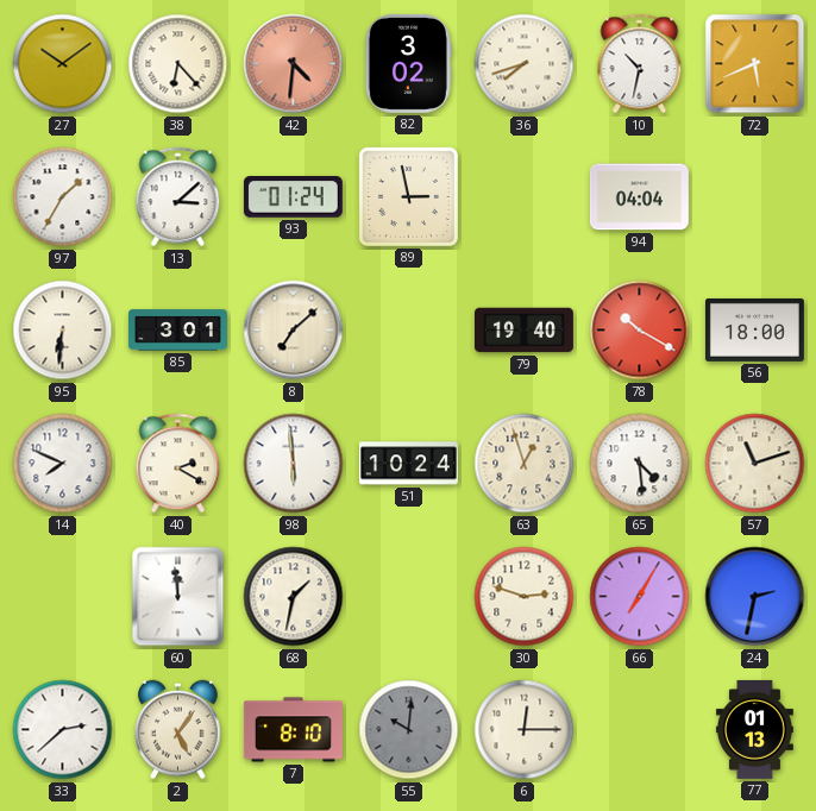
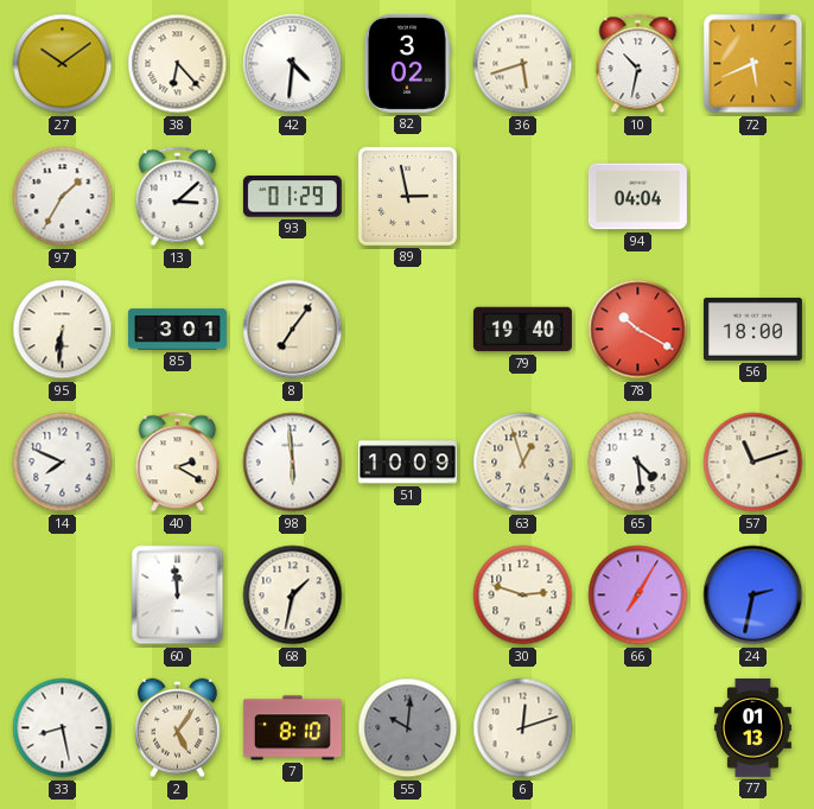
42 dial: salmon -> white
36: 7:42 -> 5:42
93: 01:24 -> 01:29
8: 7:08 -> 7:06
51: 10:24 -> 10:09
33: 2:38 -> 8:28
6: 12:15 -> 12:12
